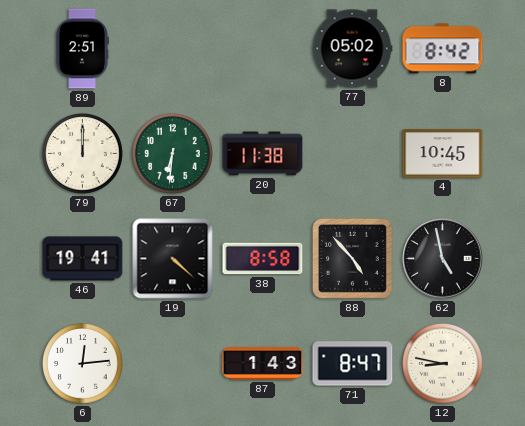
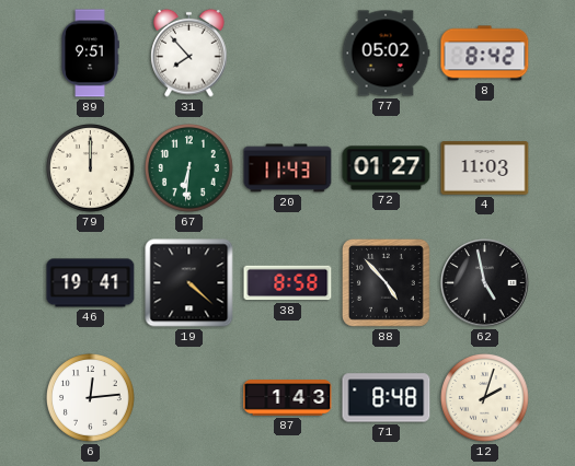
89: 2:51 -> 9:51
31: none -> 7:53
20: 11:38 -> 11:43
72: none -> 01:27
4: 10:45 -> 11:03
71: 8:47 -> 8:48
12: 8:47 -> 2:03
